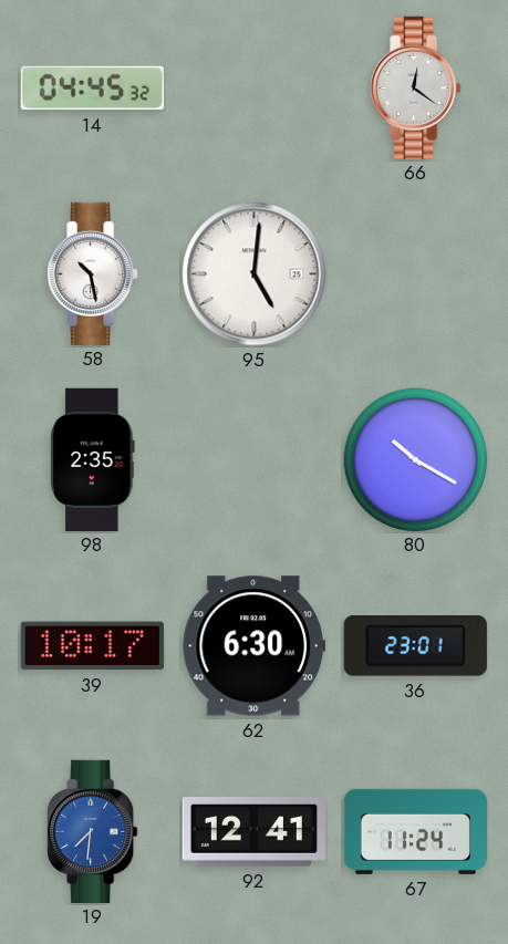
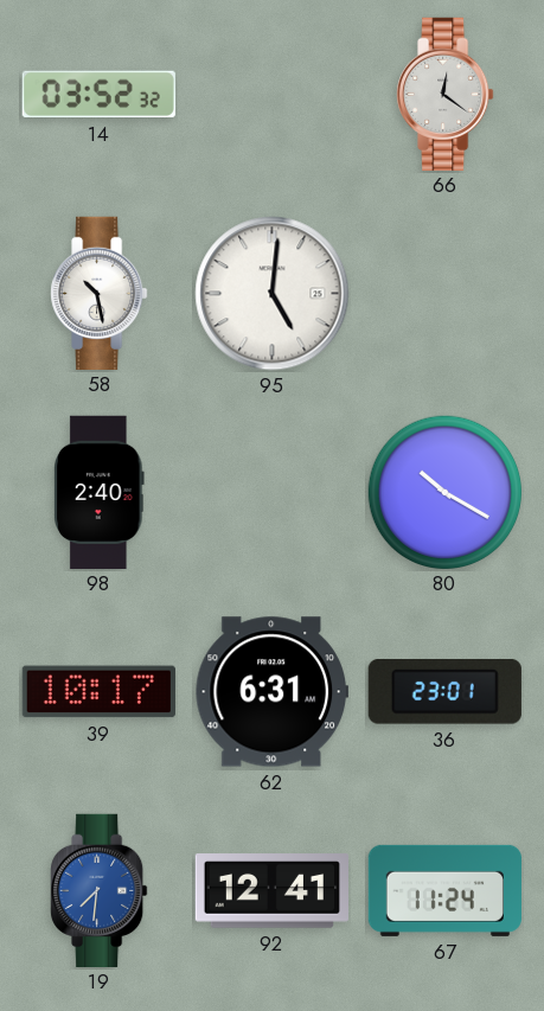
14: 04:45 -> 03:52
98: 2:35 -> 2:40
62: 6:30 -> 6:31
